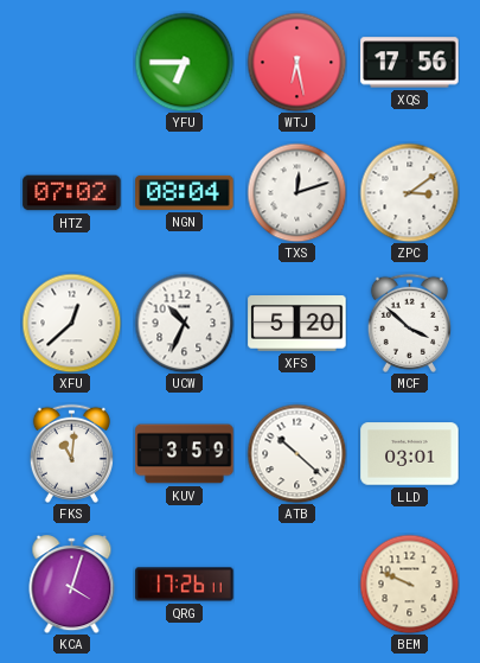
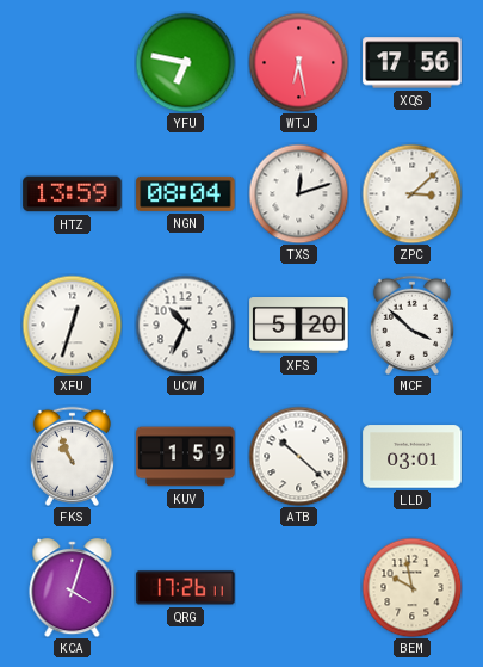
YFU: 6:45 -> 6:47
HTZ: 07:02 -> 13:59
ZPC: 3:09 -> 3:08
XFU: 12:38 -> 12:33
FKS: 11:01 -> 10:56
KUV: 3:59 -> 1:59
BEM: 9:49 -> 9:58
